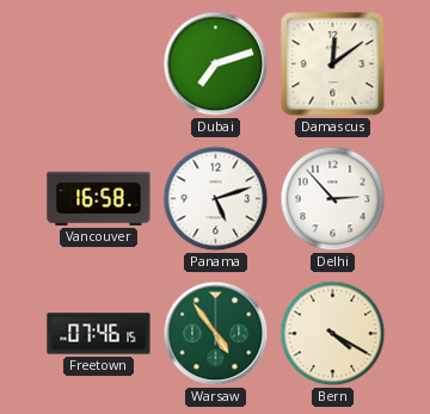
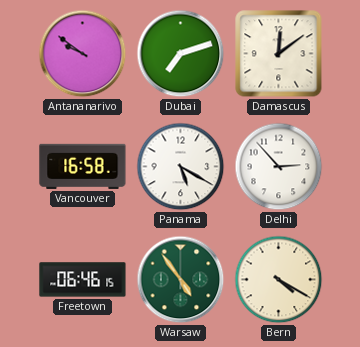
Antananarivo: none -> 9:51
Panama: 5:12 -> 5:20
Freetown: 07:46 -> 06:46
